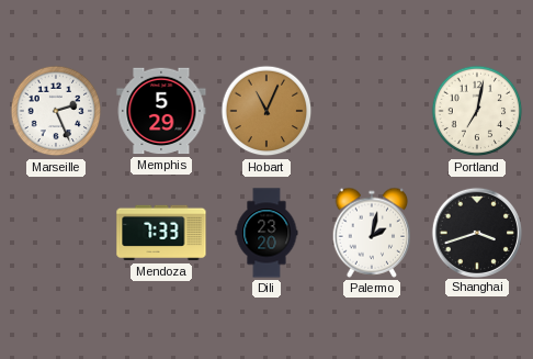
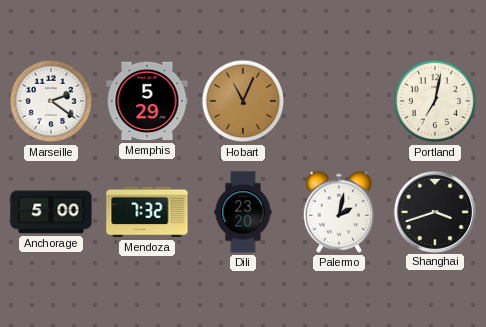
Marseille: 2:26 -> 2:21
Anchorage: none -> 5:00
Mendoza: 7:33 -> 7:32
